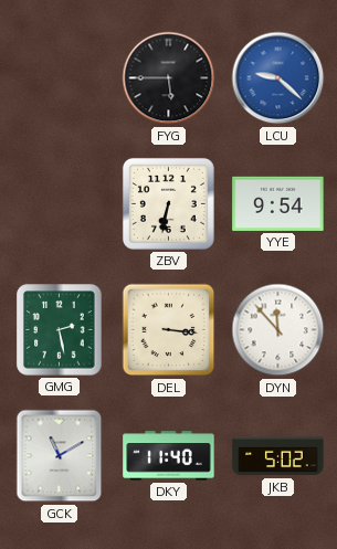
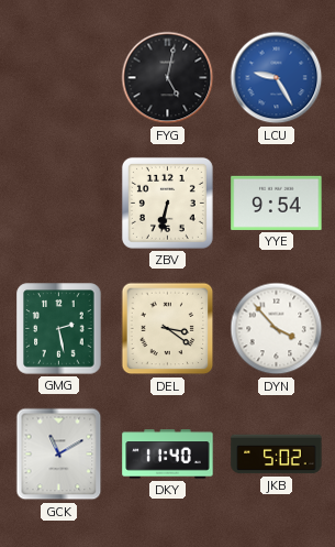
FYG: 5:45 -> 5:02
LCU: 9:22 -> 9:25
DEL: 3:16 -> 3:21
DYN: 11:53 -> 3:53
